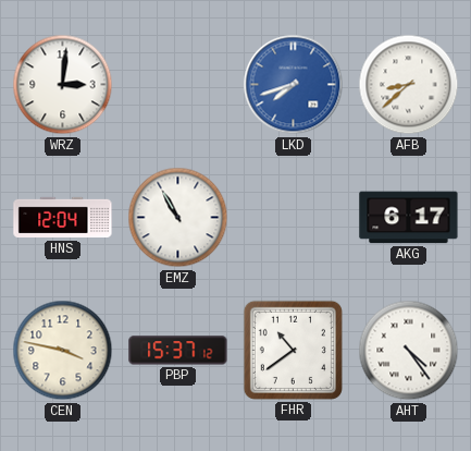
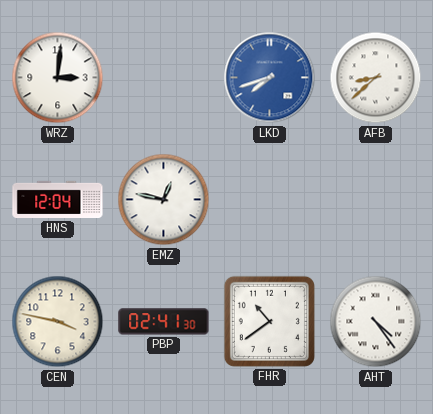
EMZ: 10:55 -> 12:47
AKG: 6:17 -> none
PBP: 15:37 -> 02:41
